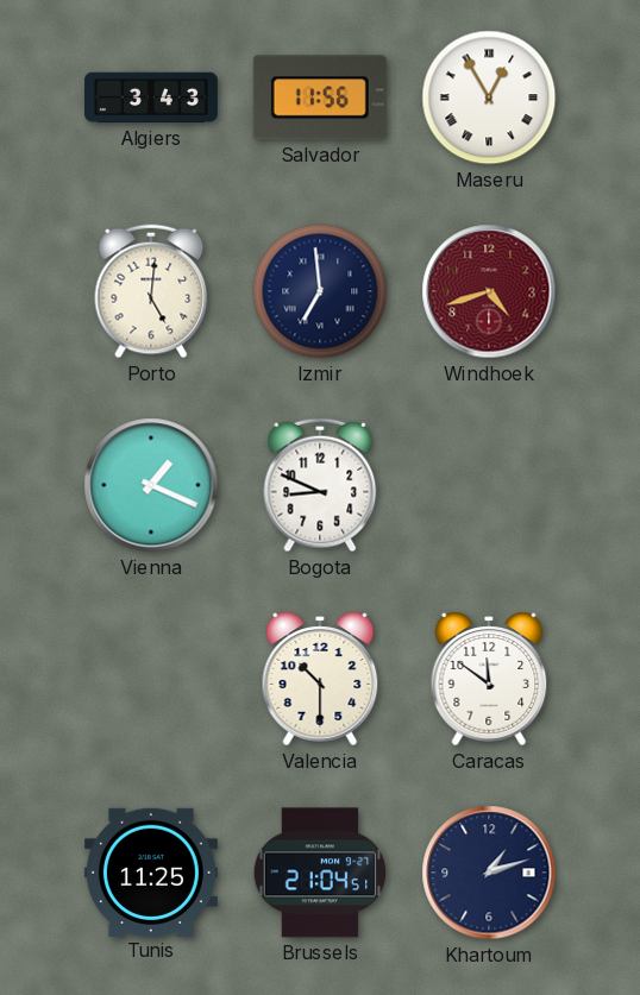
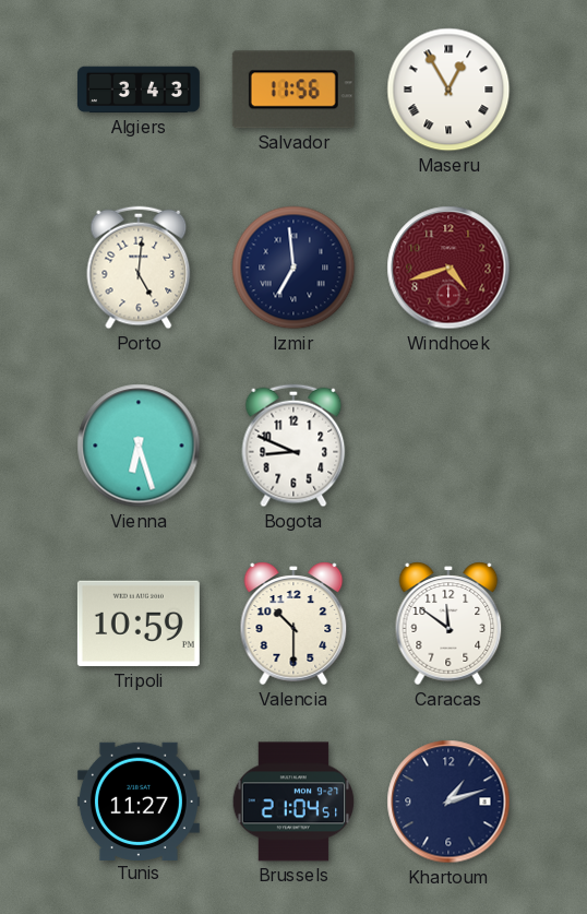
Vienna: 1:19 -> 6:27
Tripoli: none -> 10:59
Tunis: 11:25 -> 11:27
